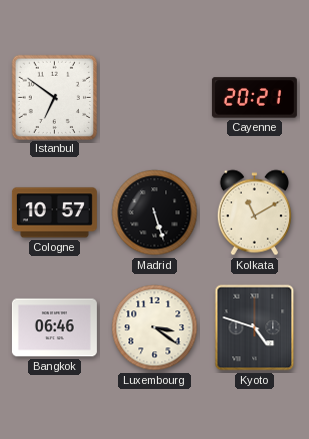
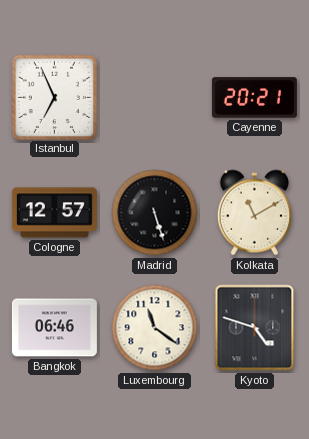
Istanbul: 6:51 -> 6:56
Cologne: 10:57 -> 12:57
Luxembourg: 3:21 -> 11:21
